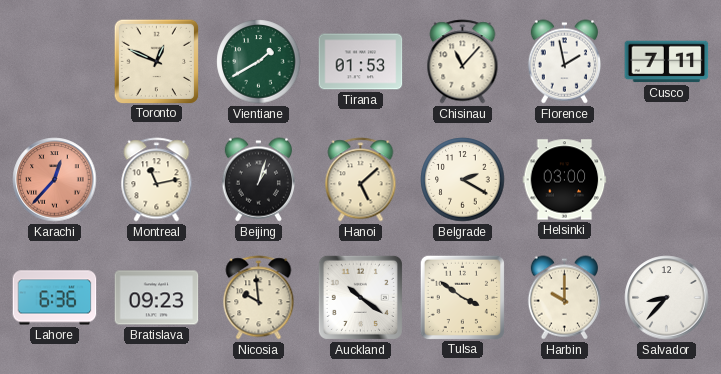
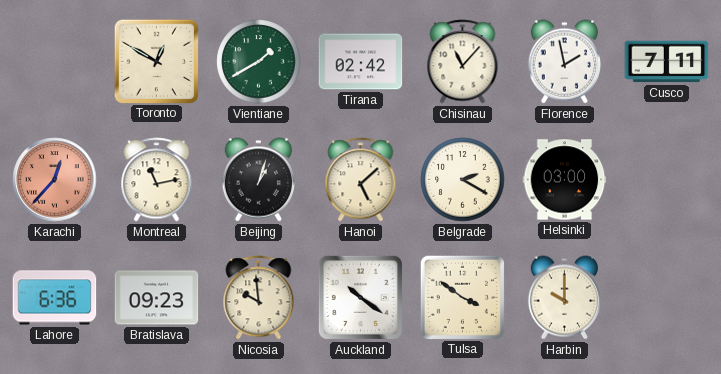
Toronto: 12:49 -> 12:50
Tirana: 01:53 -> 02:42
Salvador: 8:37 -> none
